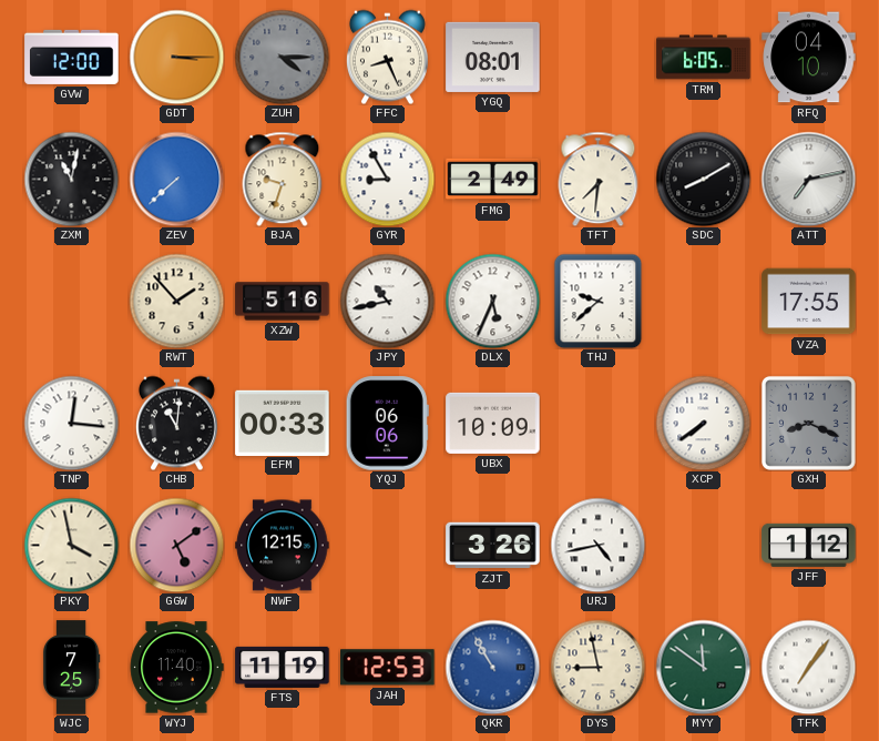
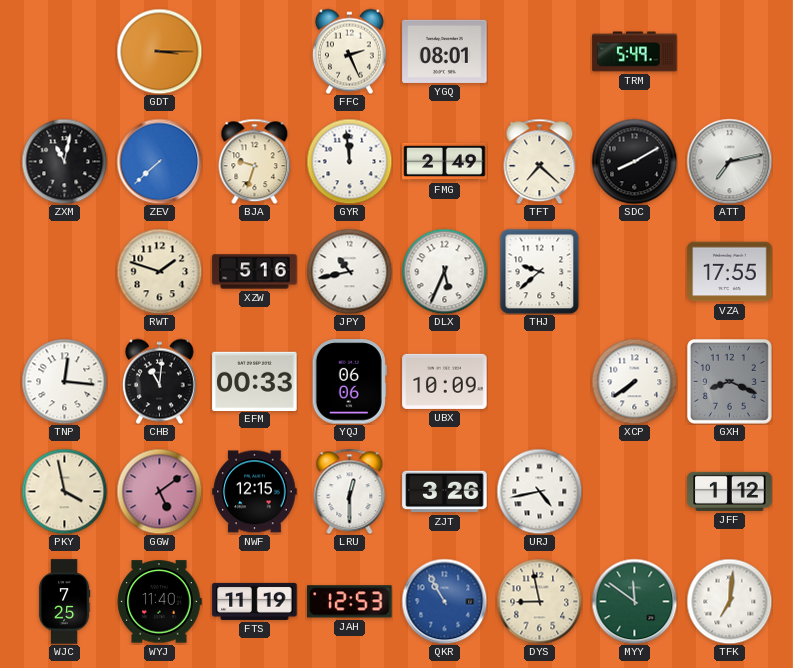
GVW: 12:00 -> none
ZUH: 4:15 -> none
FFC: 8:26 -> 2:26
TRM: 6:05 -> 5:49
RFQ: 04:10 -> none
GYR: 8:55 -> 11:59
TFT: 7:31 -> 7:22
RWT: 1:53 -> 1:48
LRU: none -> 12:30
TFK: 7:06 -> 7:01
